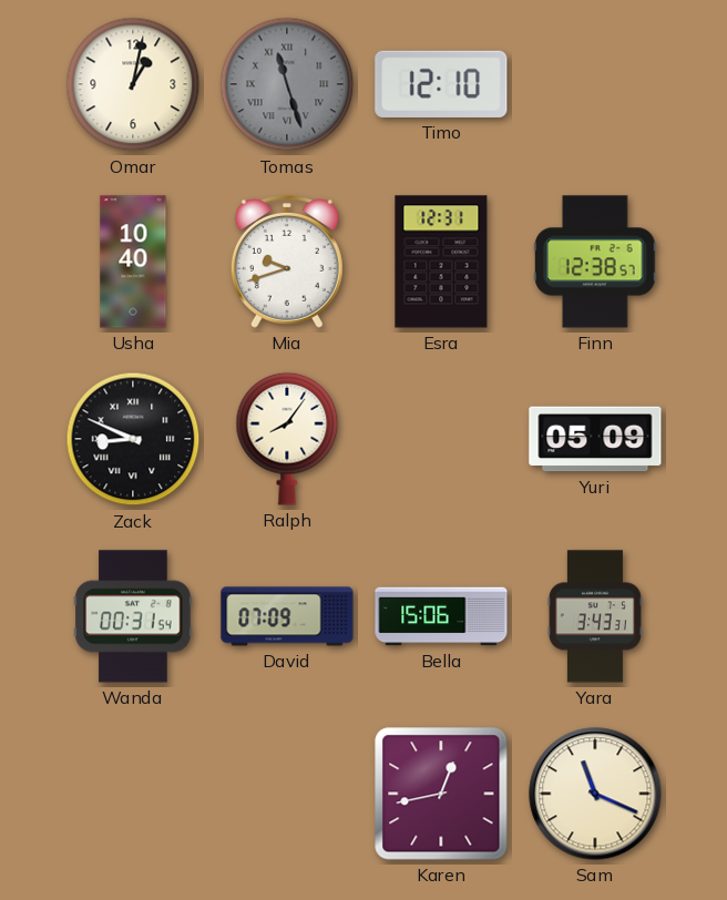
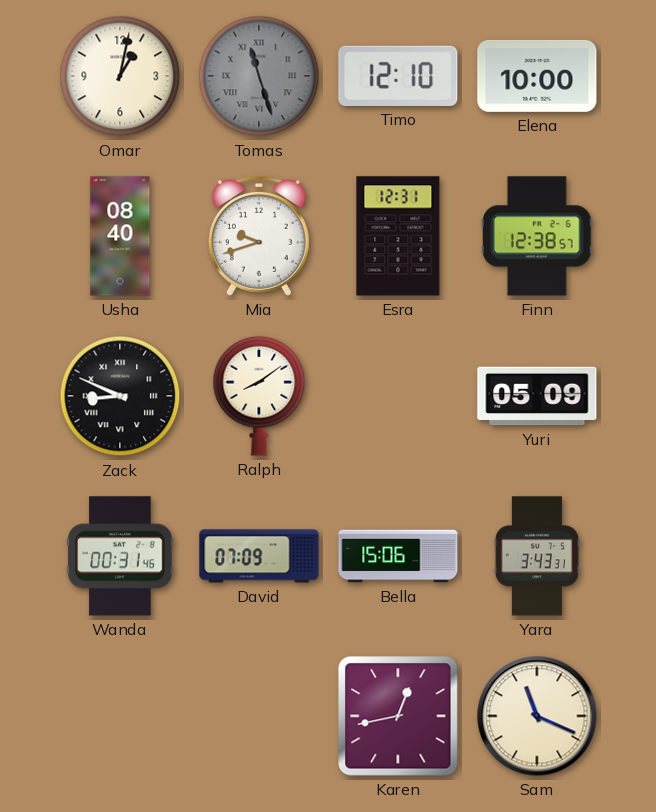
Elena: none -> 10:00
Usha: 10:40 -> 08:40
Ralph: 8:06 -> 8:09
Wanda: 00:31:54 -> 00:31:46
